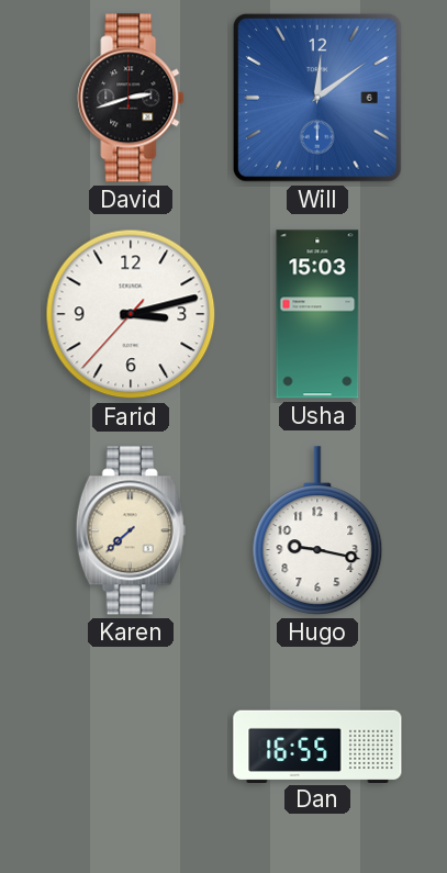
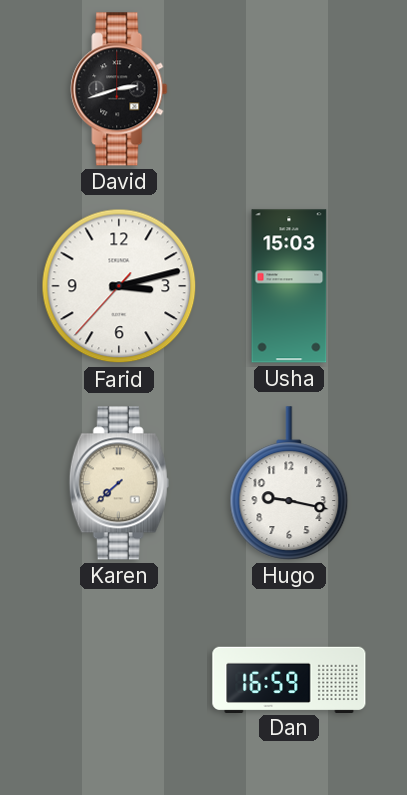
Will: 12:09 -> none
Dan: 16:55 -> 16:59
